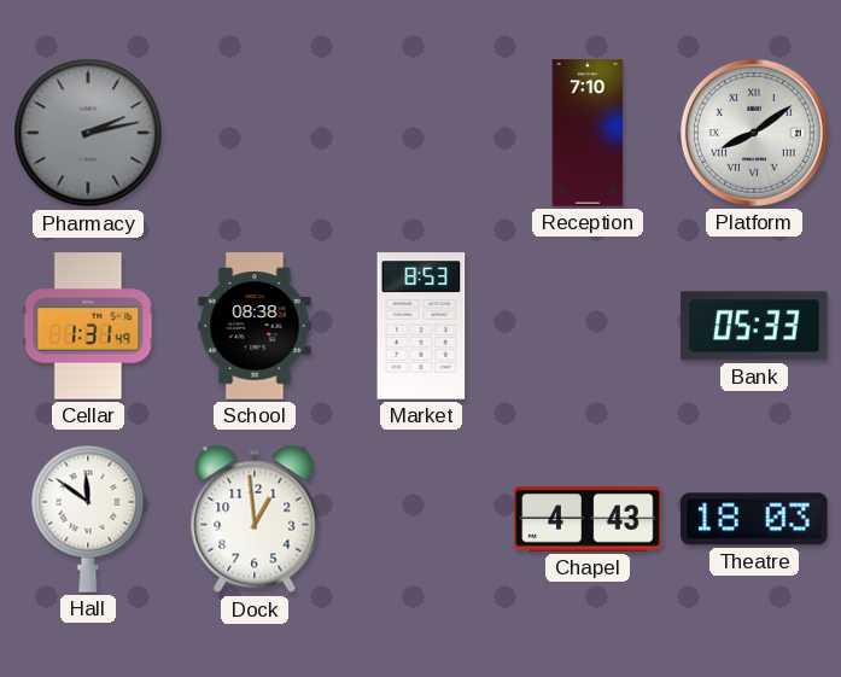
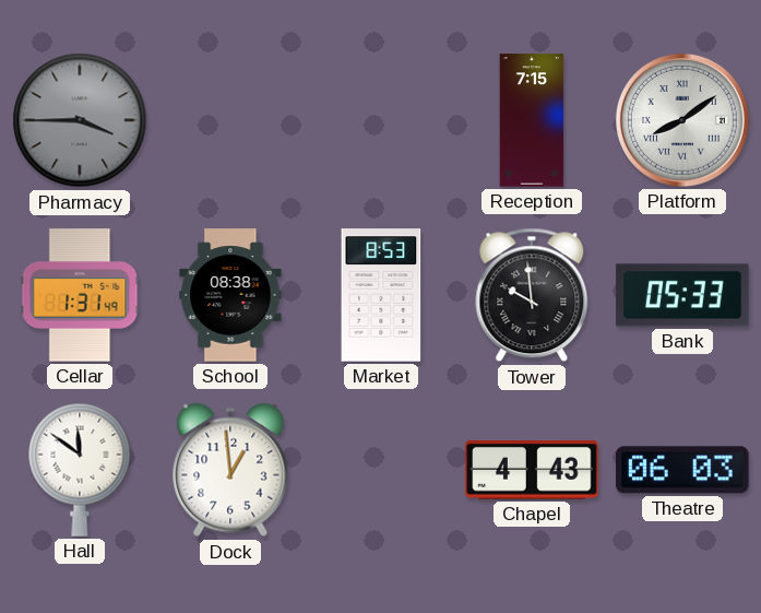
Pharmacy: 2:13 -> 3:45
Reception: 7:10 -> 7:15
Tower: none -> 9:59
Theatre: 18:03 -> 06:03
